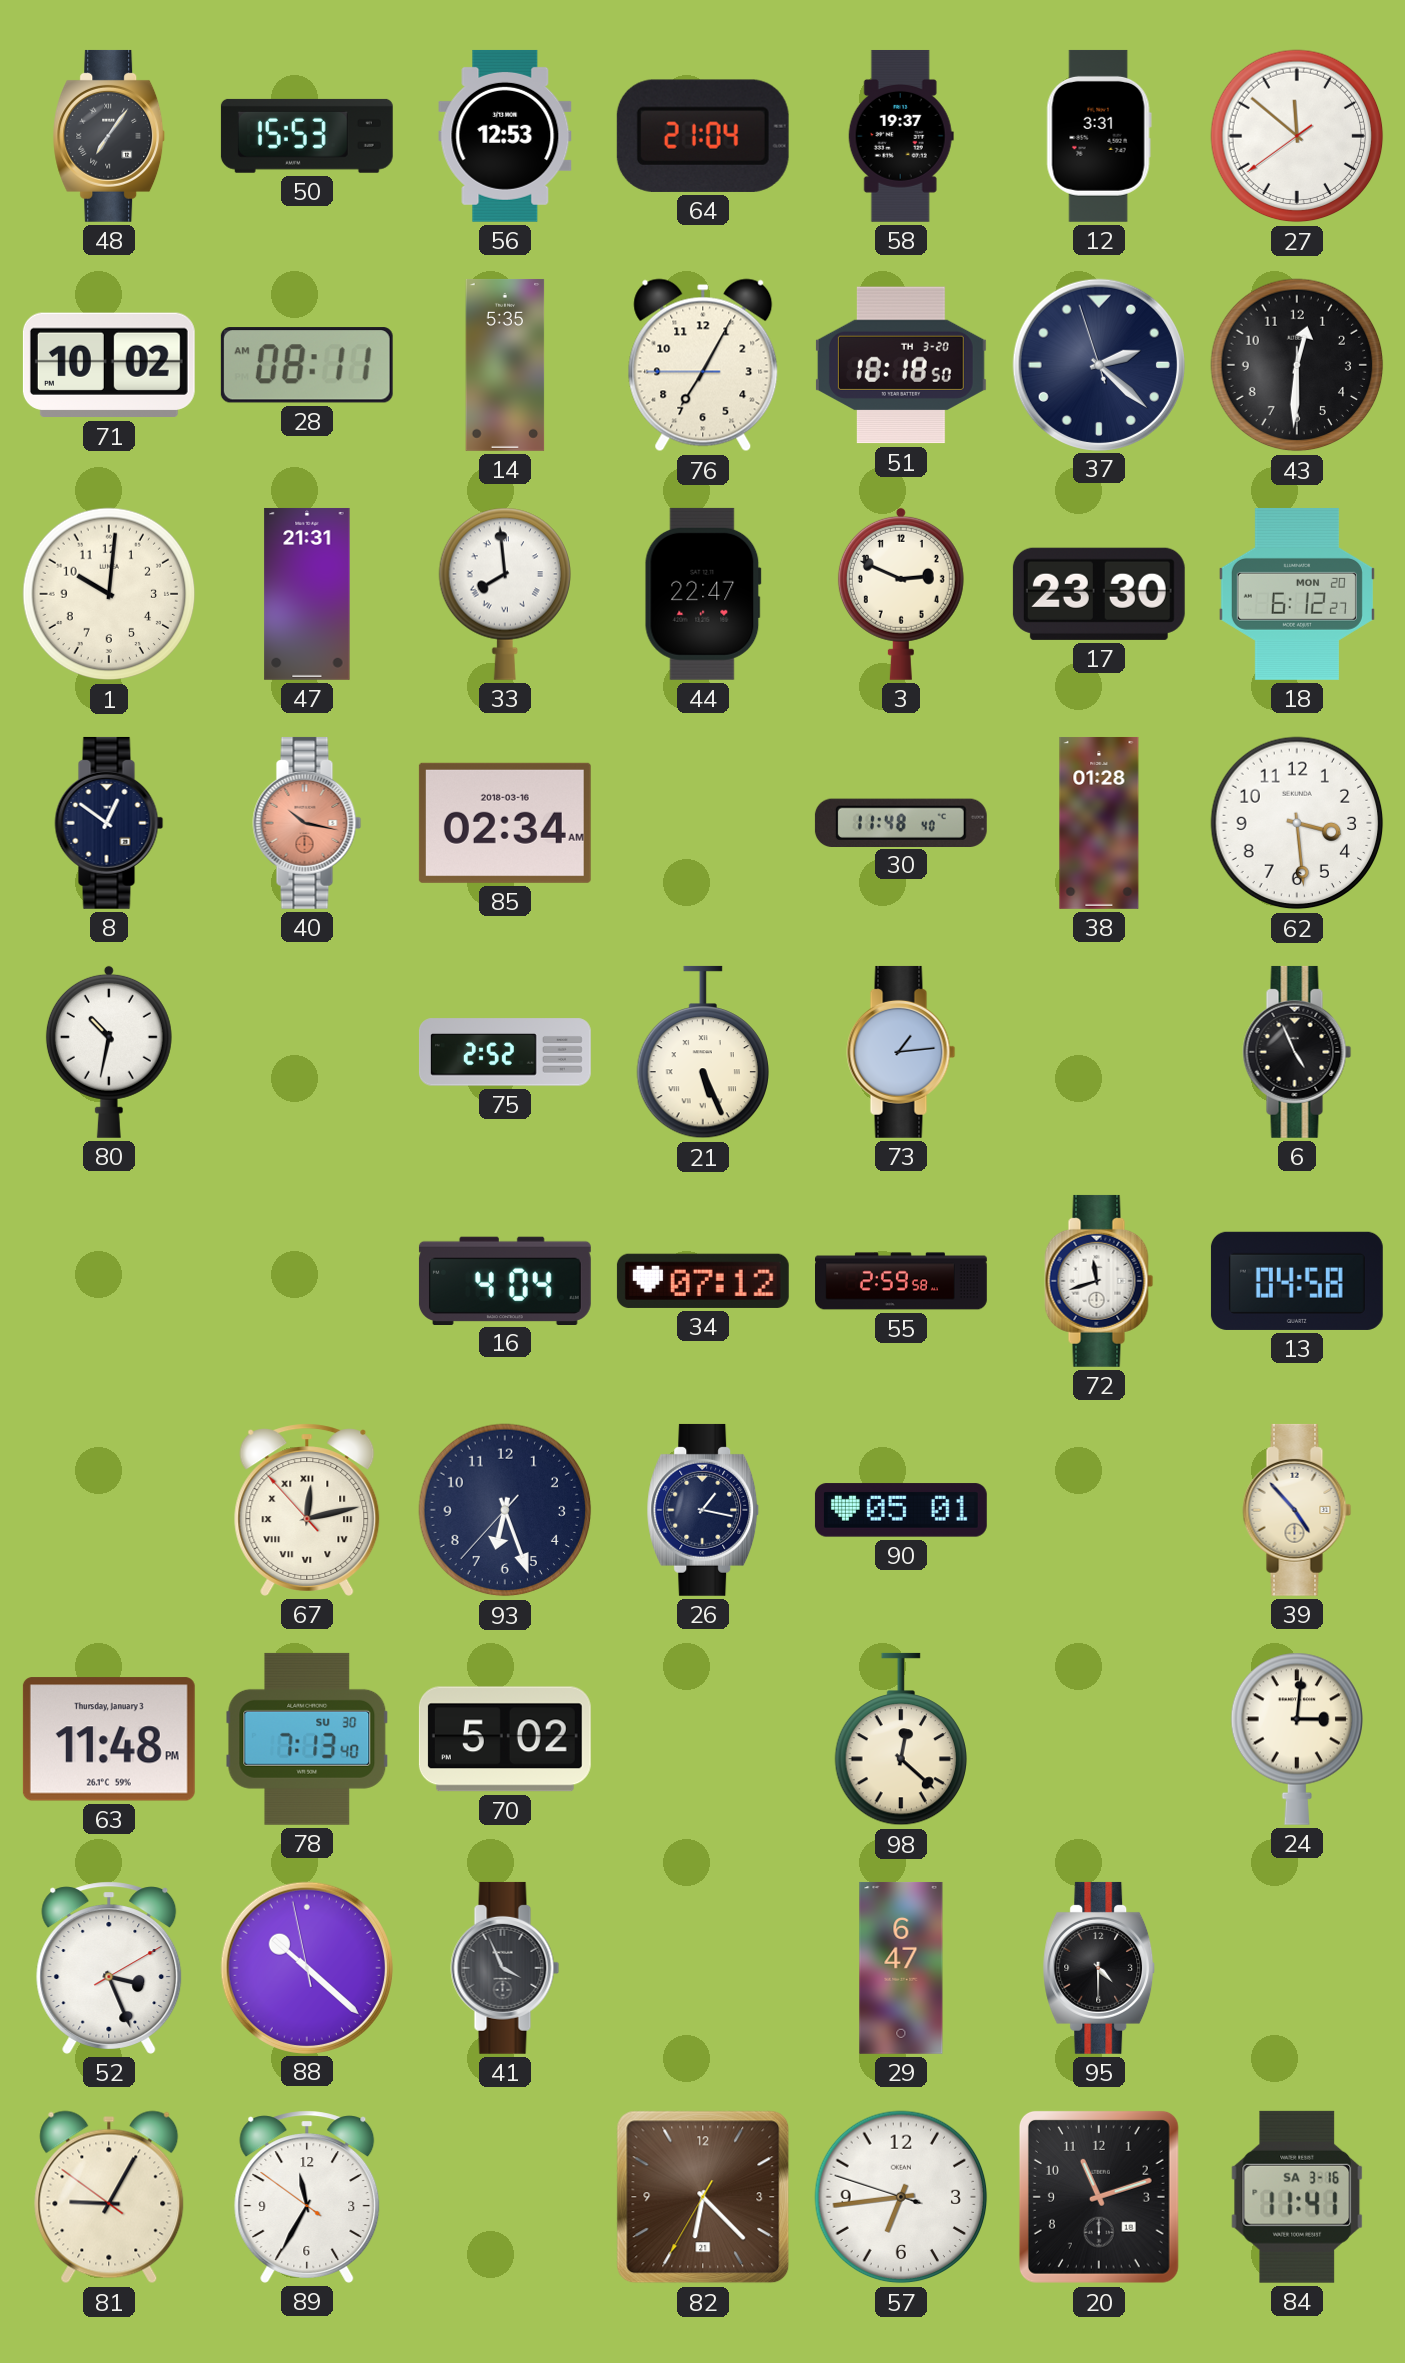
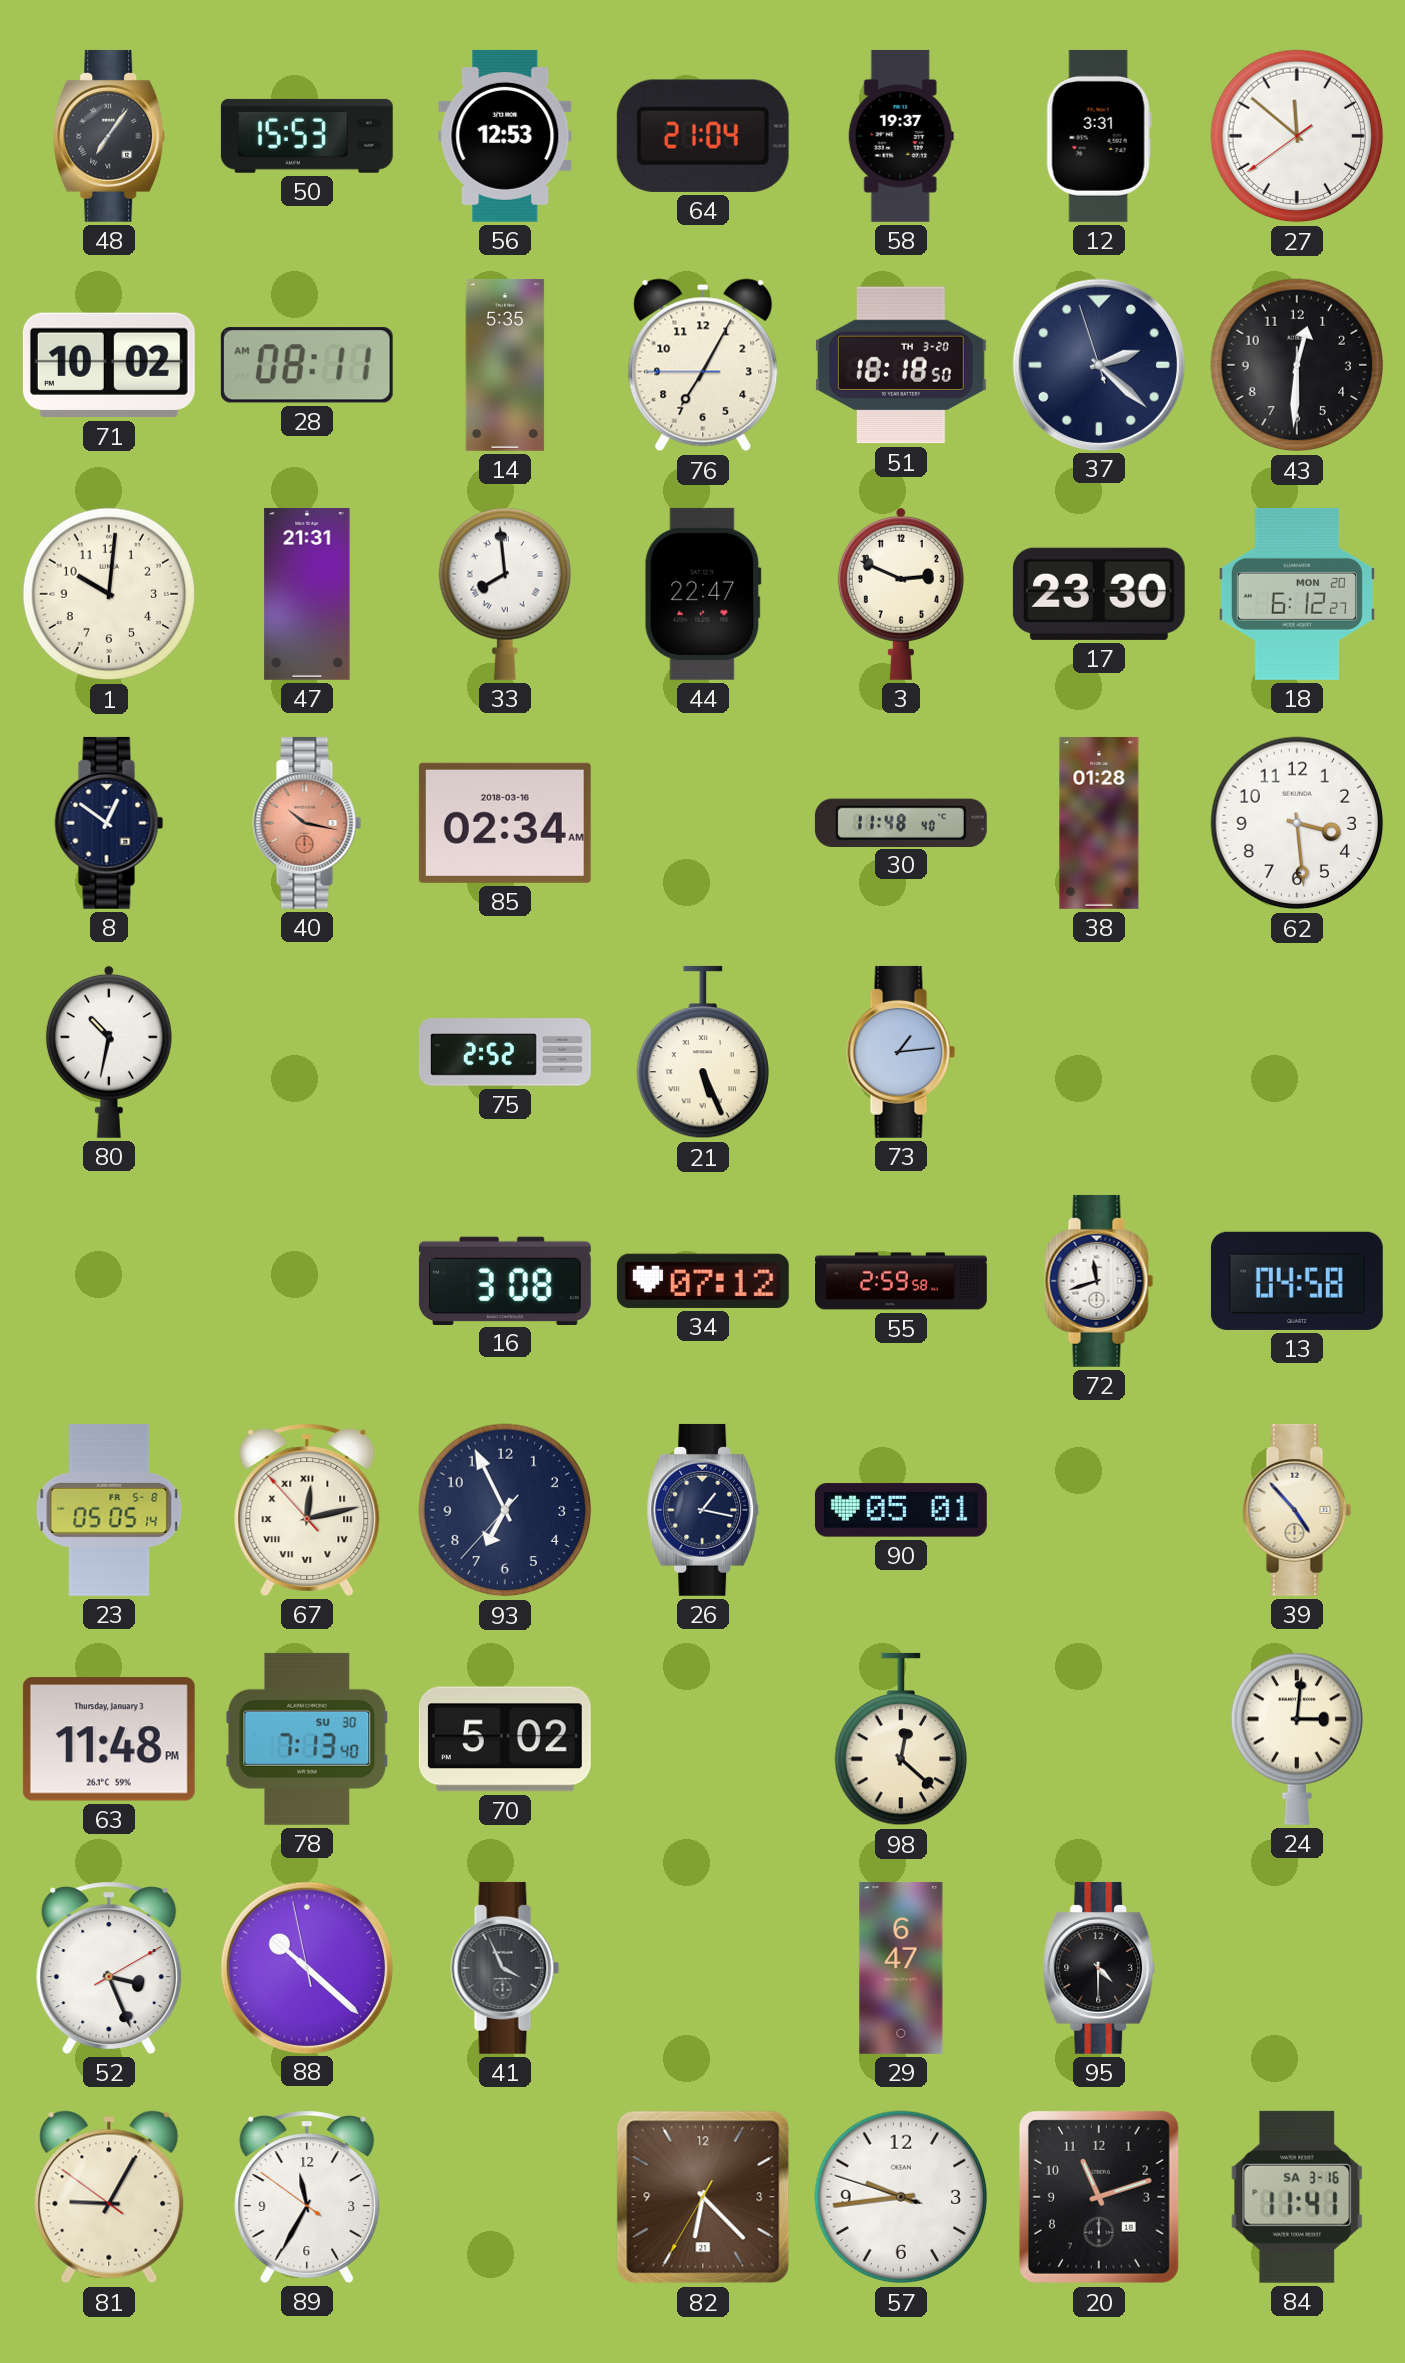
6: 4:56 -> none
16: 4:04 -> 3:08
23: none -> 05:05
93: 6:26 -> 6:55
57: 6:43 -> 9:43
